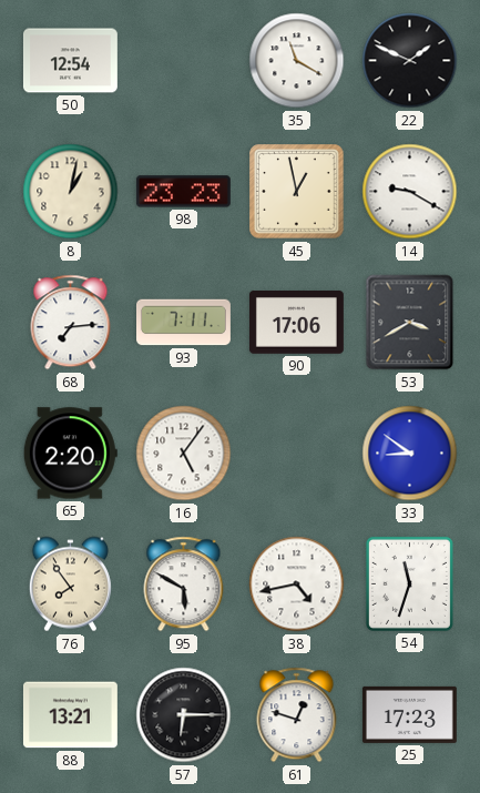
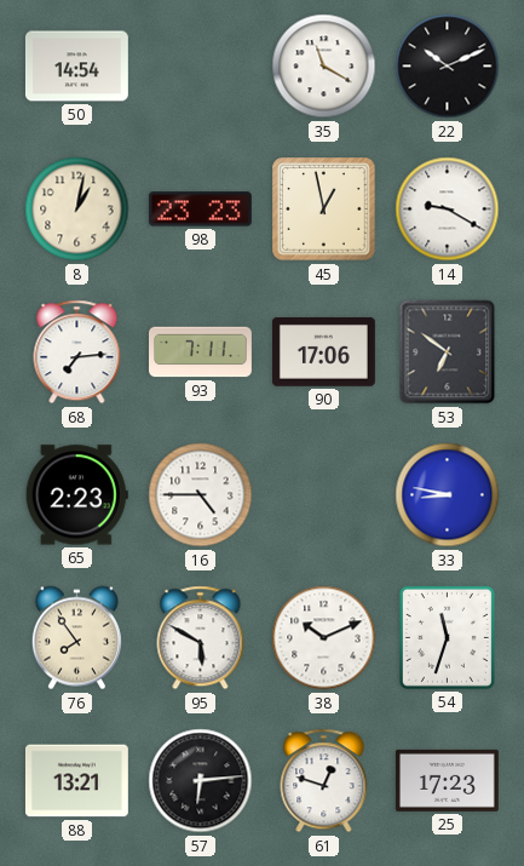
50: 12:54 -> 14:54
22: 1:49 -> 10:11
53: 3:40 -> 6:51
65: 2:20 -> 2:23
16: 5:06 -> 4:45
33: 8:51 -> 8:47
38: 4:43 -> 10:11
57: 6:15 -> 6:14
